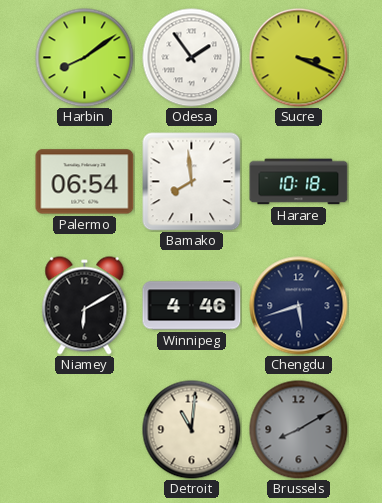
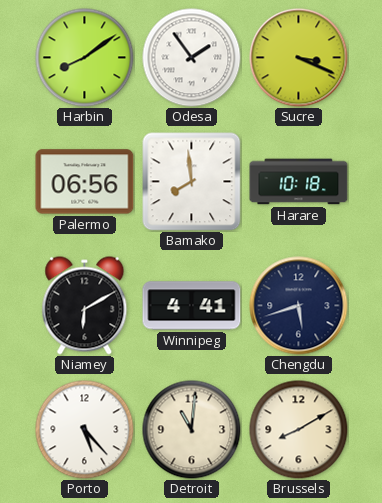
Palermo: 06:54 -> 06:56
Winnipeg: 4:46 -> 4:41
Porto: none -> 5:23
Brussels dial: grey -> cream
